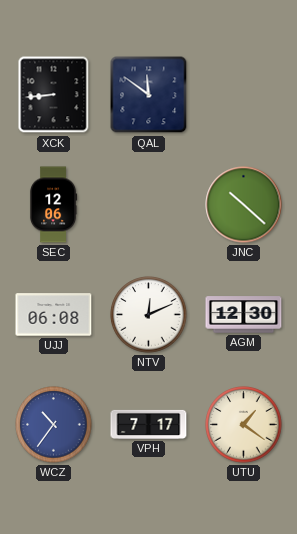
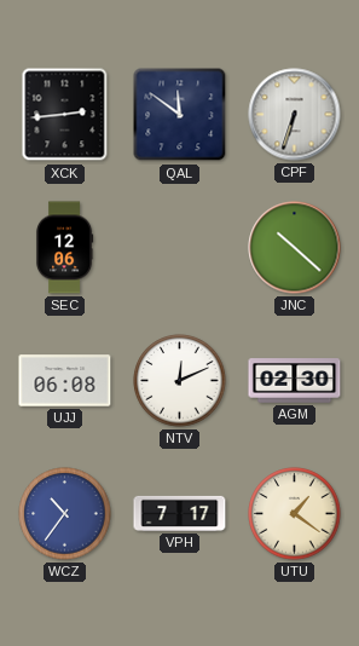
XCK: 8:44 -> 2:44
CPF: none -> 6:33
AGM: 12:30 -> 02:30
